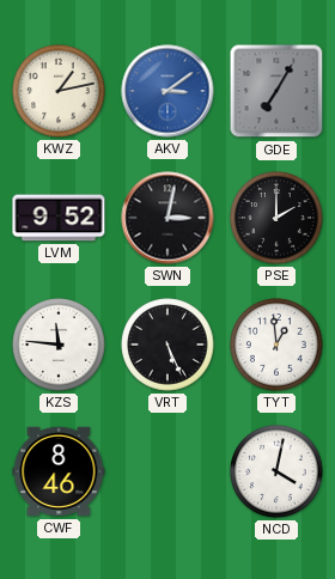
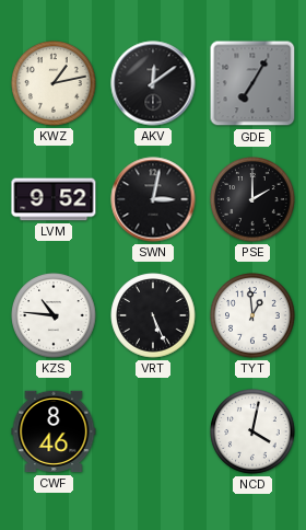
AKV: 3:09 -> 12:09
AKV dial: blue -> black
KZS: 11:46 -> 10:46
